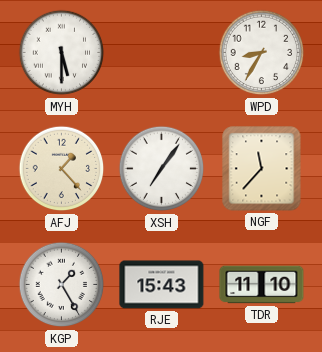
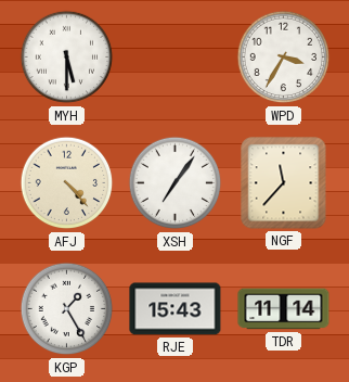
WPD: 8:35 -> 3:35
AFJ: 1:23 -> 4:23
TDR: 11:10 -> 11:14
